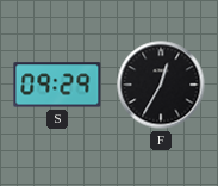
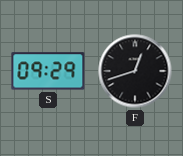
F: 12:35 -> 12:42
